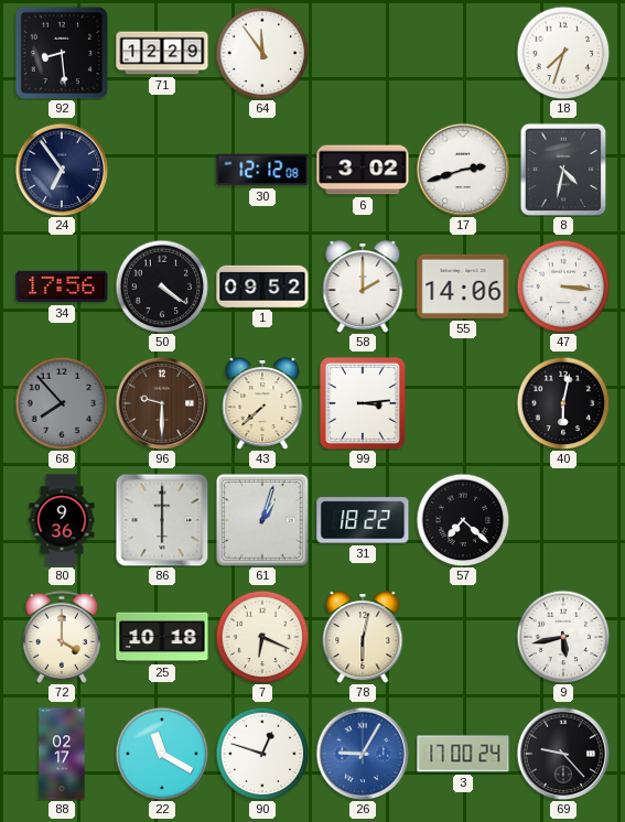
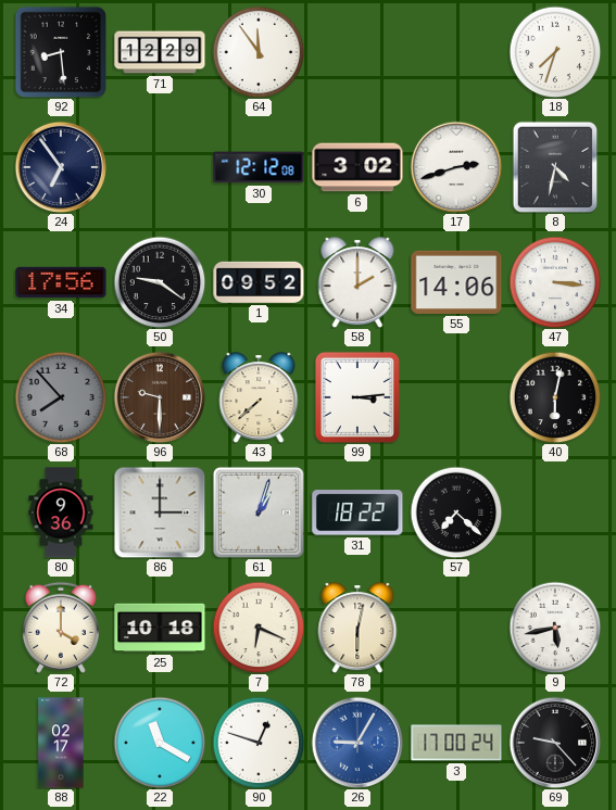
50: 4:21 -> 9:21
86: 6:00 -> 3:00
